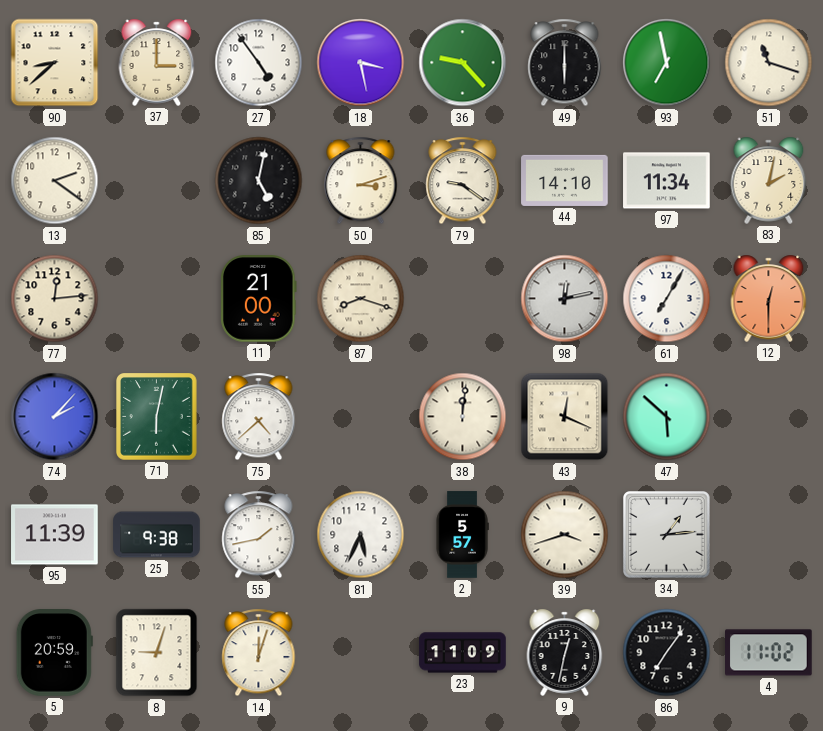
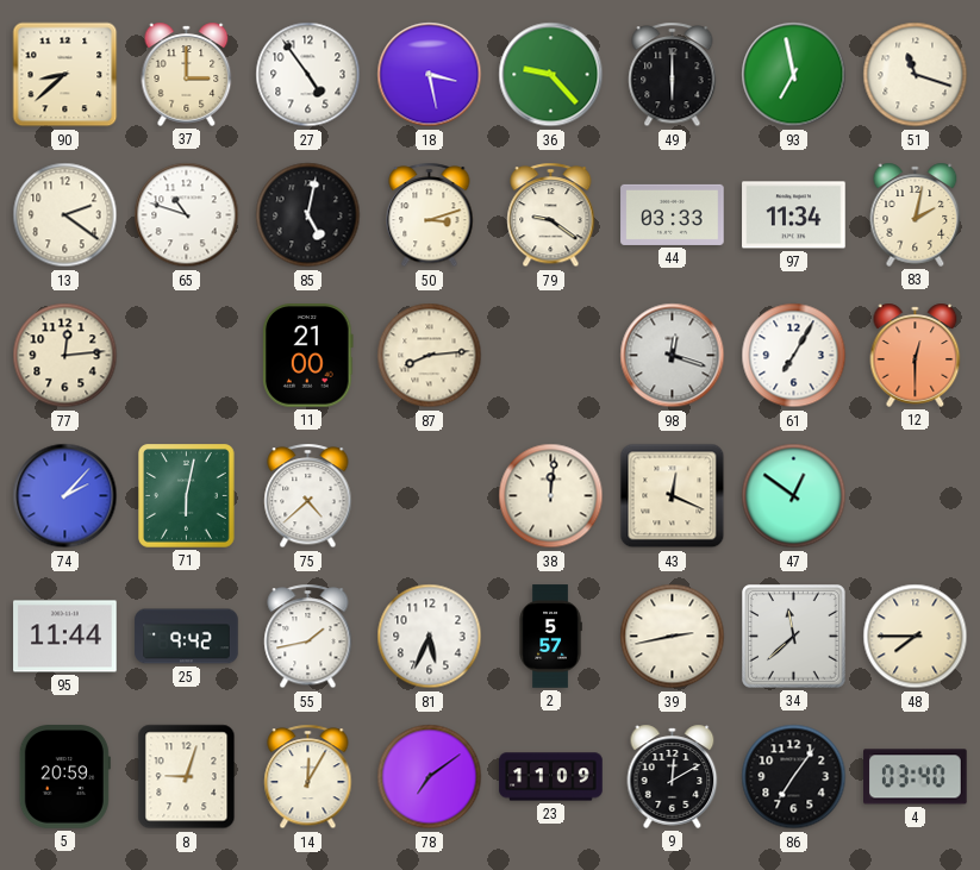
65: none -> 10:48
44: 14:10 -> 03:33
87: 8:18 -> 8:14
98: 12:13 -> 12:18
47: 5:52 -> 12:51
95: 11:39 -> 11:44
25: 9:38 -> 9:42
39: 3:42 -> 2:43
34: 1:14 -> 11:38
48: none -> 7:45
14: 12:03 -> 12:05
78: none -> 7:09
9: 12:32 -> 12:10
4: 11:02 -> 03:40
